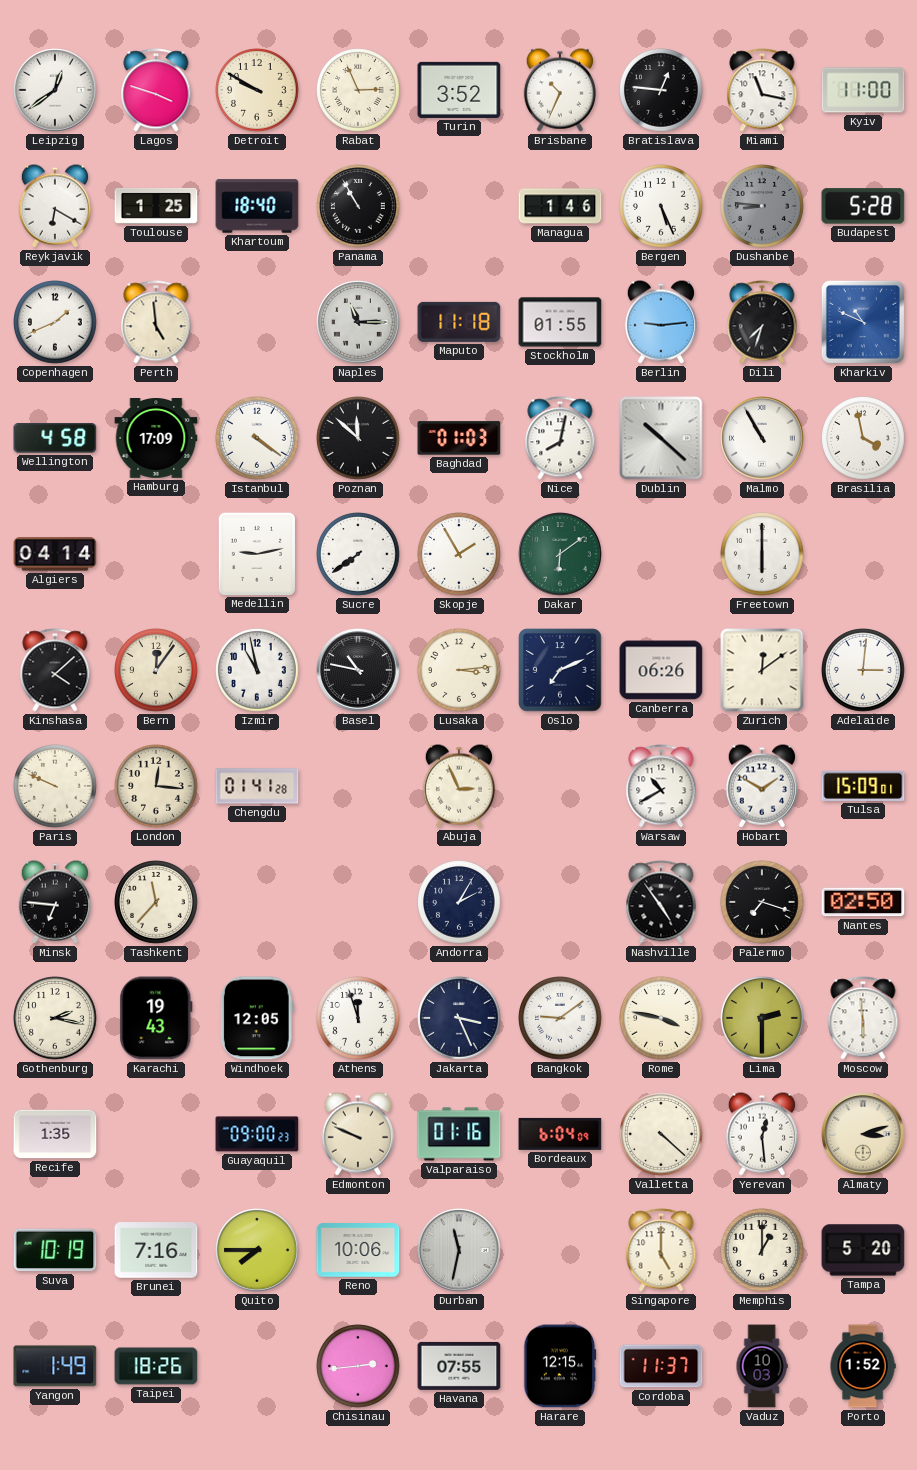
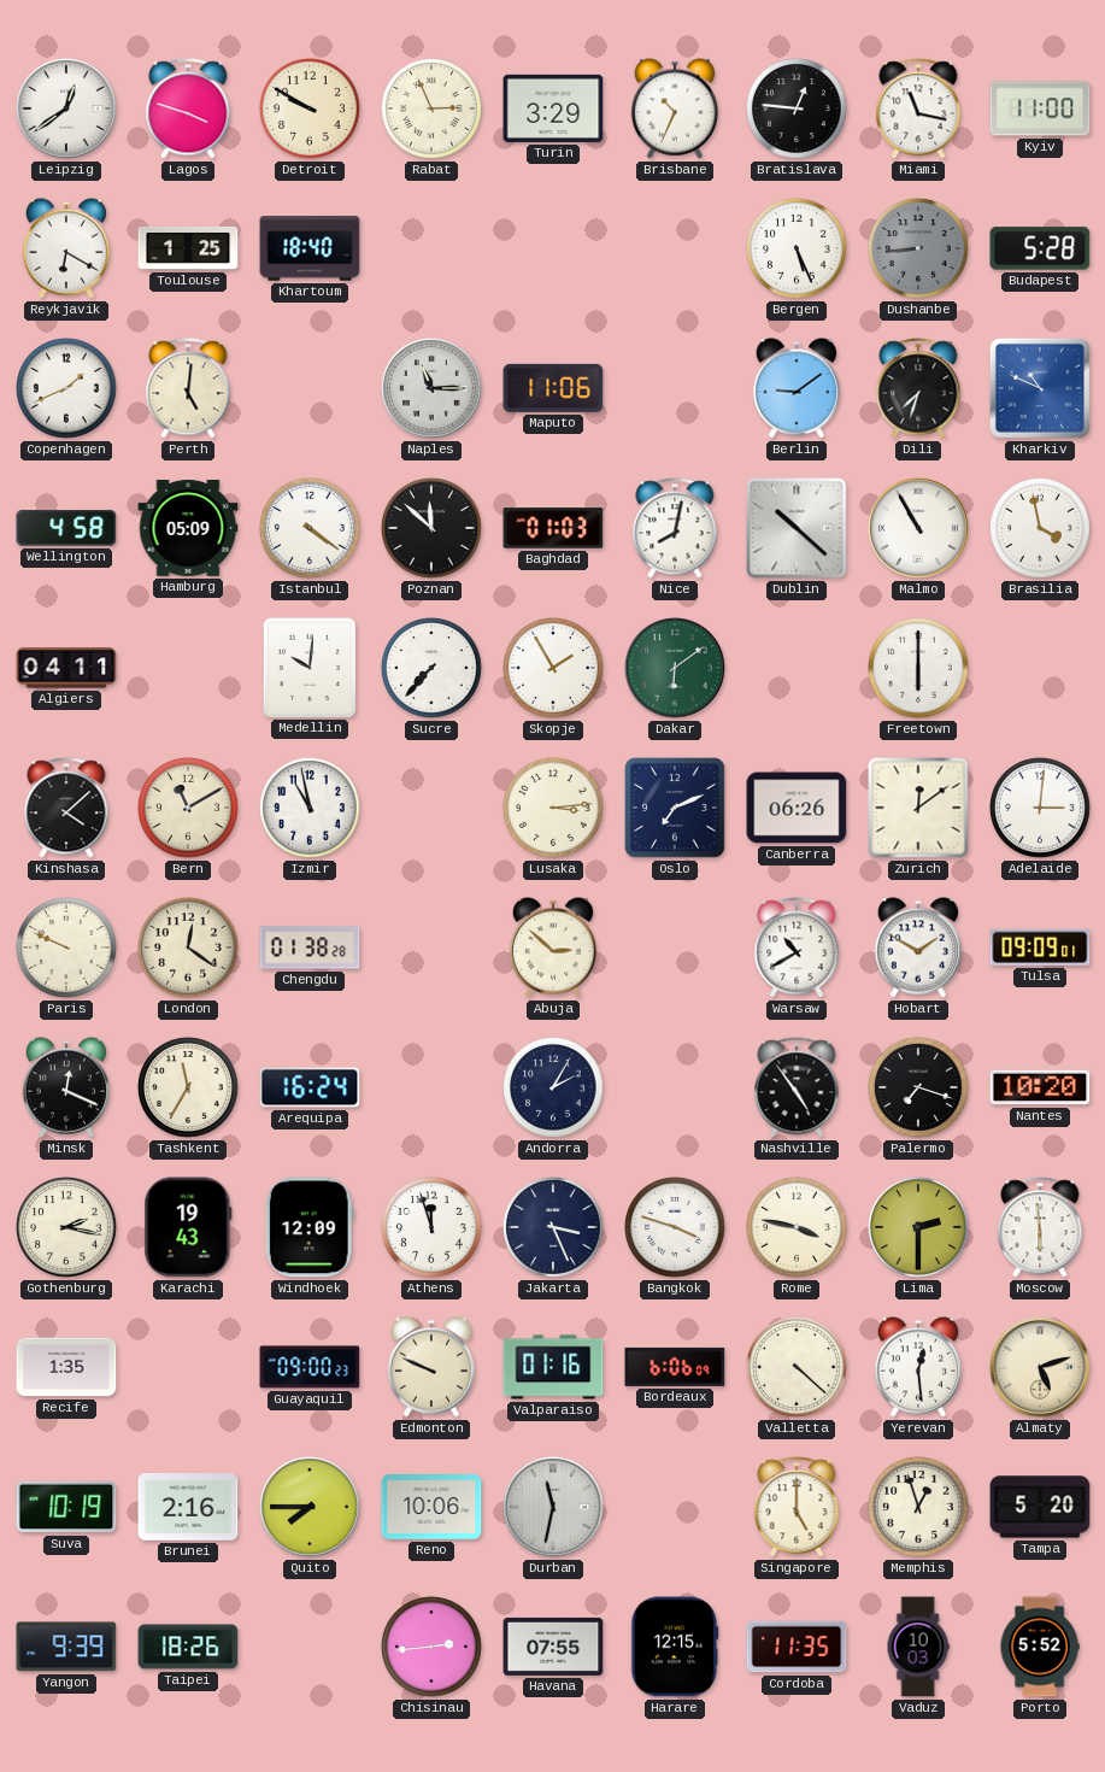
Turin: 3:52 -> 3:29
Panama: 10:55 -> none
Managua: 1:46 -> none
Dushanbe: 8:46 -> 8:44
Perth: 4:59 -> 5:01
Maputo: 11:18 -> 11:06
Stockholm: 01:55 -> none
Berlin: 9:14 -> 9:09
Hamburg: 17:09 -> 05:09
Algiers: 04:14 -> 04:11
Medellin: 9:13 -> 10:01
Sucre: 7:39 -> 7:37
Bern: 12:06 -> 11:10
Basel: 10:47 -> none
London: 12:16 -> 12:21
Chengdu: 01:41 -> 01:38
Abuja: 2:56 -> 2:52
Tulsa: 15:09 -> 09:09
Minsk: 6:46 -> 12:19
Tashkent: 11:37 -> 11:35
Arequipa: none -> 16:24
Nantes: 02:50 -> 10:20
Windhoek: 12:05 -> 12:09
Bangkok: 9:09 -> 3:48
Bordeaux: 6:04 -> 6:06
Almaty: 3:12 -> 5:12
Brunei: 7:16 -> 2:16
Memphis: 1:00 -> 12:57
Yangon: 1:49 -> 9:39
Cordoba: 11:37 -> 11:35
Porto: 1:52 -> 5:52
